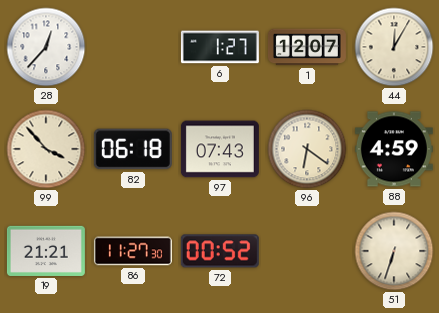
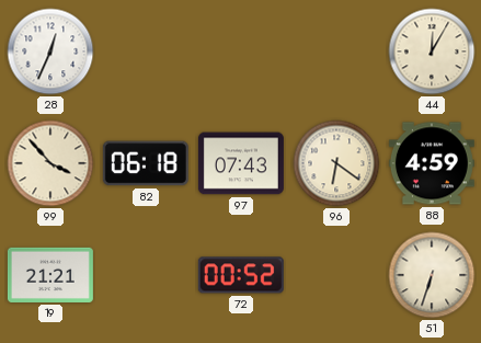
28: 12:37 -> 12:34
6: 1:27 -> none
1: 12:07 -> none
86: 11:27 -> none
